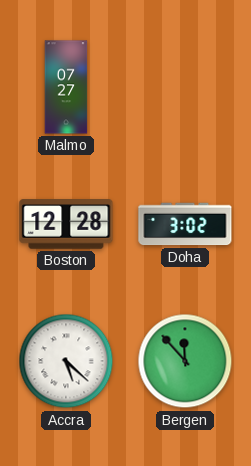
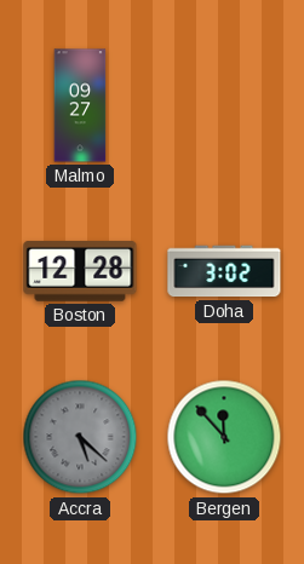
Malmo: 07:27 -> 09:27
Accra dial: white -> grey
